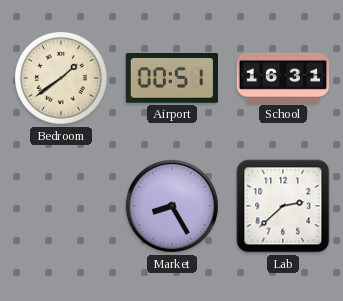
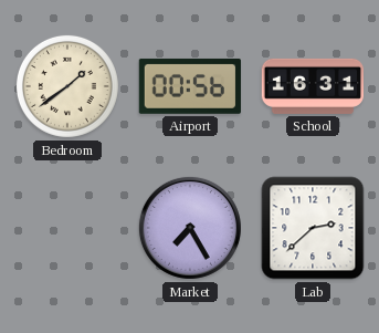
Airport: 00:51 -> 00:56
Market: 8:25 -> 7:25
